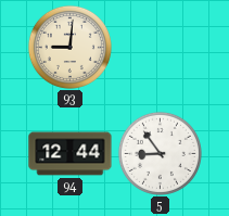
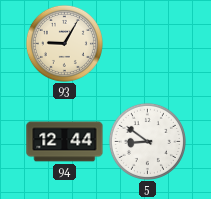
93: 9:01 -> 9:05
5: 8:54 -> 8:51
